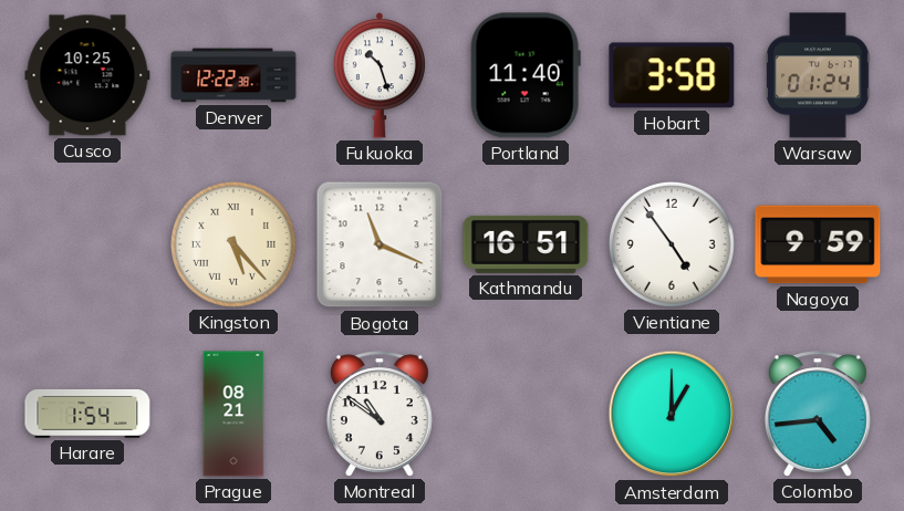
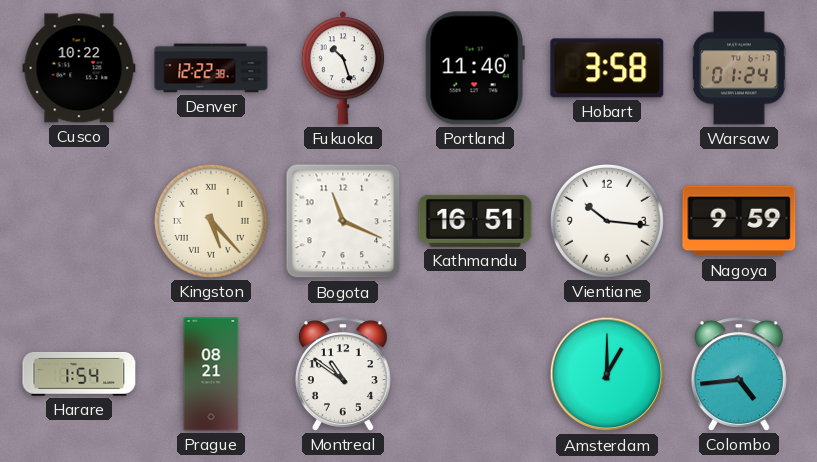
Cusco: 10:25 -> 10:22
Vientiane: 4:54 -> 10:16
